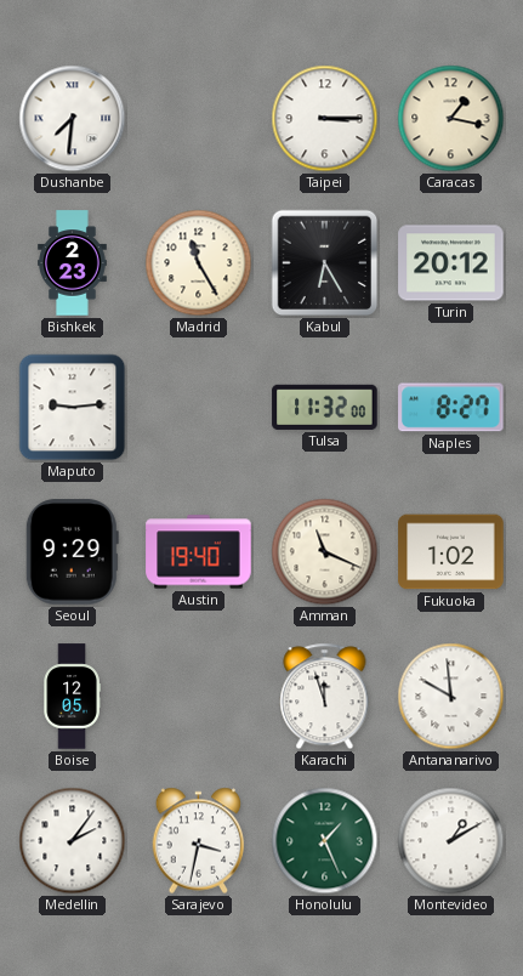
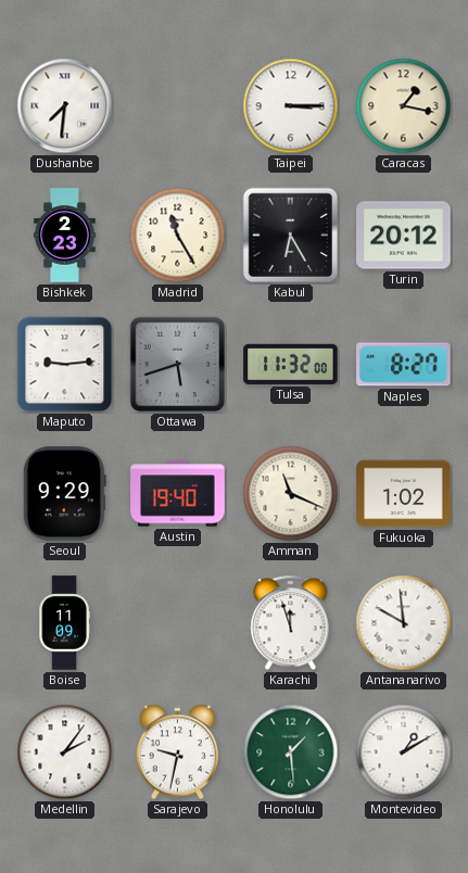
Ottawa: none -> 5:42
Boise: 12:05 -> 11:09
Sarajevo: 3:32 -> 9:32
Honolulu: 1:26 -> 1:29
